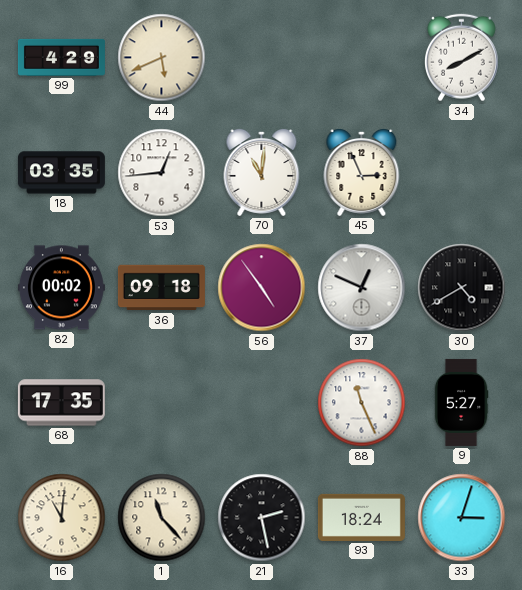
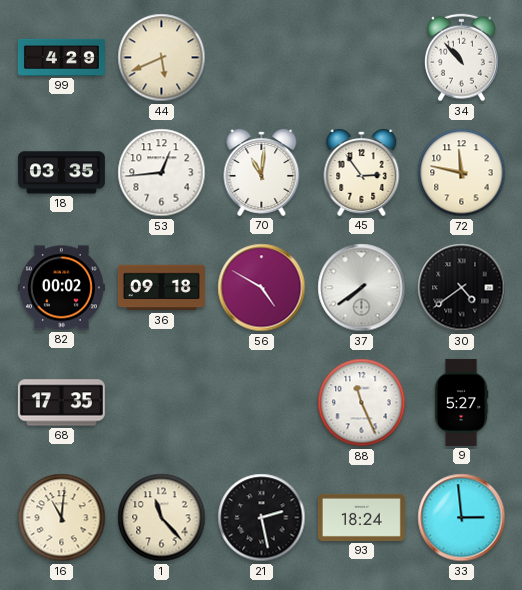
34: 8:10 -> 10:53
45: 2:56 -> 2:54
72: none -> 11:47
56: 4:54 -> 4:50
37: 12:49 -> 7:39
30: 4:40 -> 4:39
33: 3:03 -> 2:59
